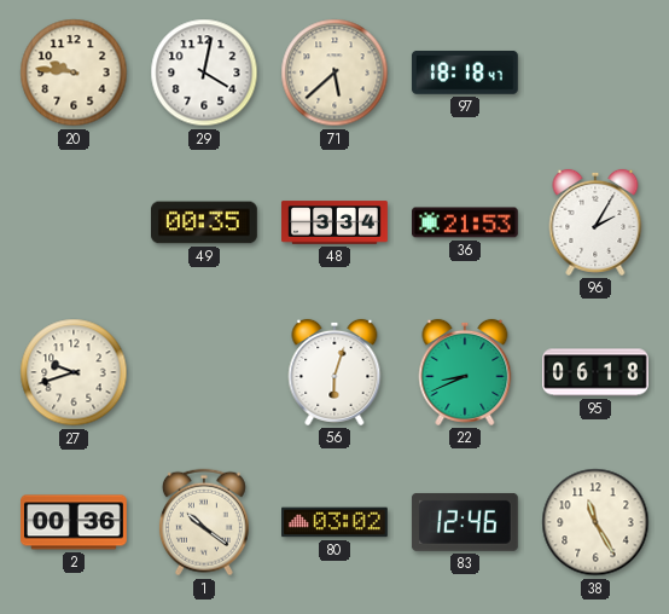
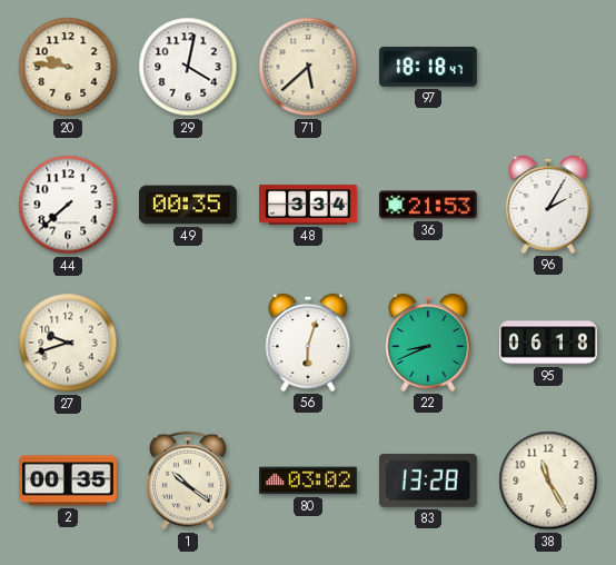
44: none -> 7:38
2: 00:36 -> 00:35
83: 12:46 -> 13:28
